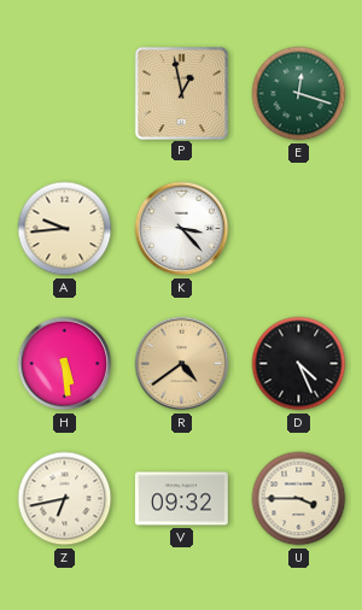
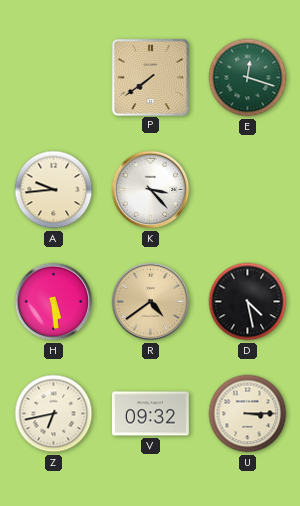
P: 12:58 -> 7:39
D: 4:26 -> 4:28
U: 3:45 -> 3:15
